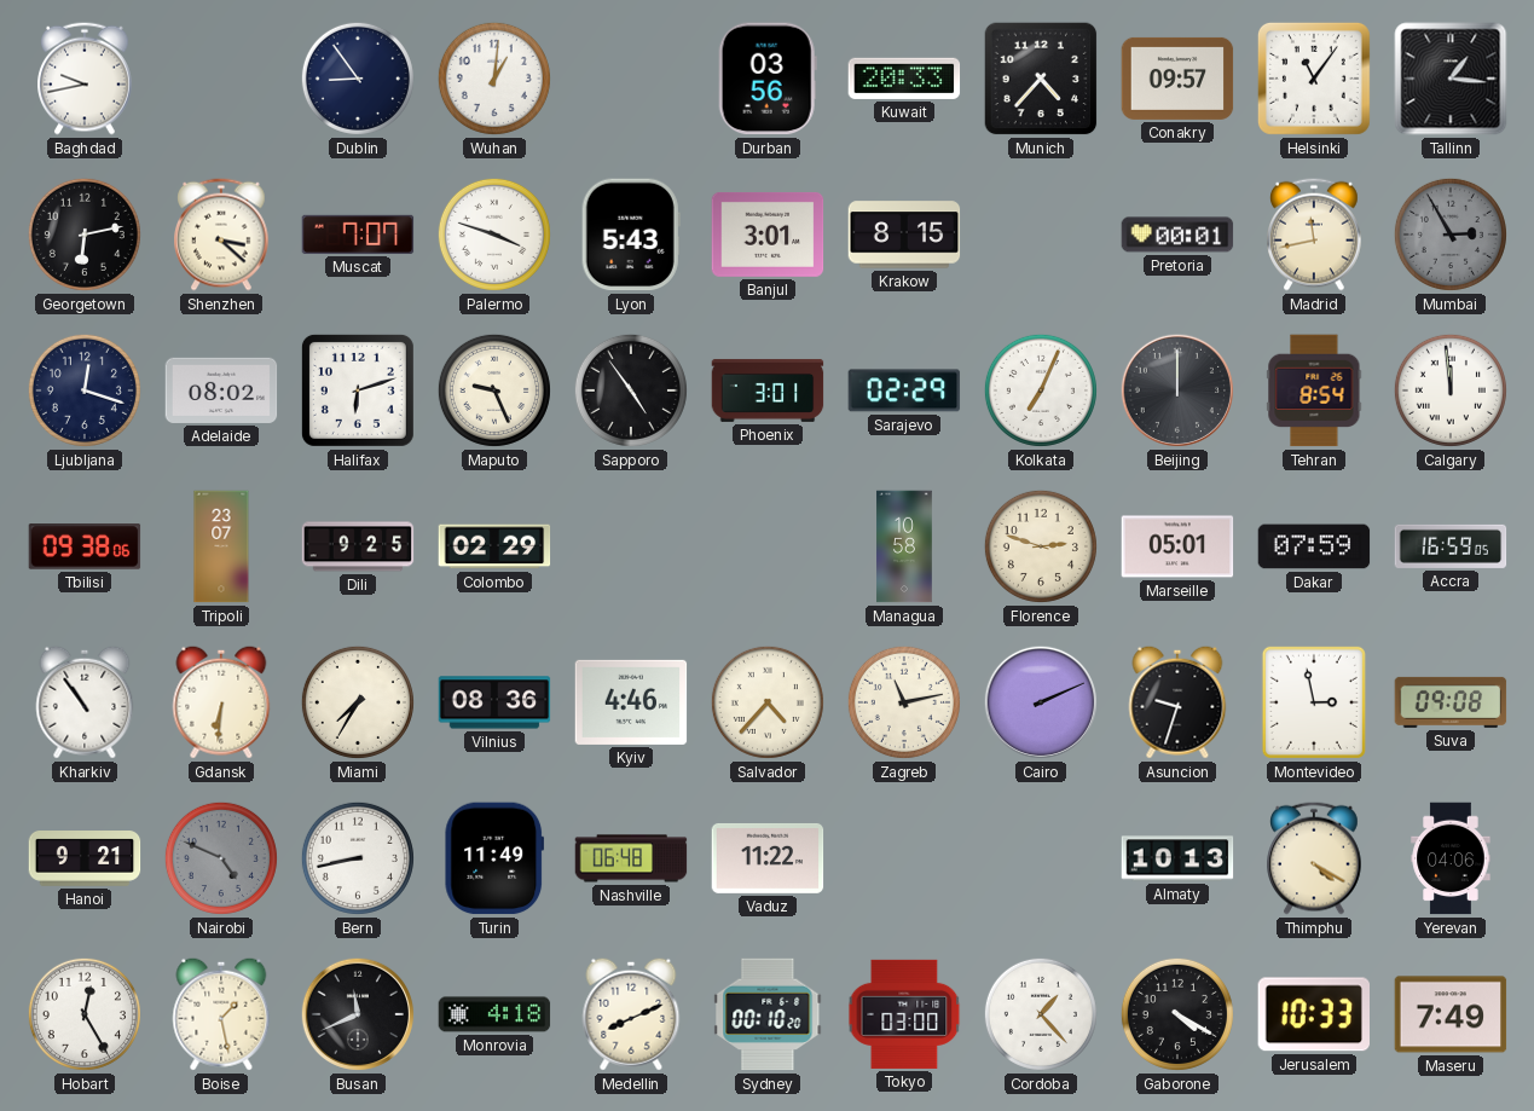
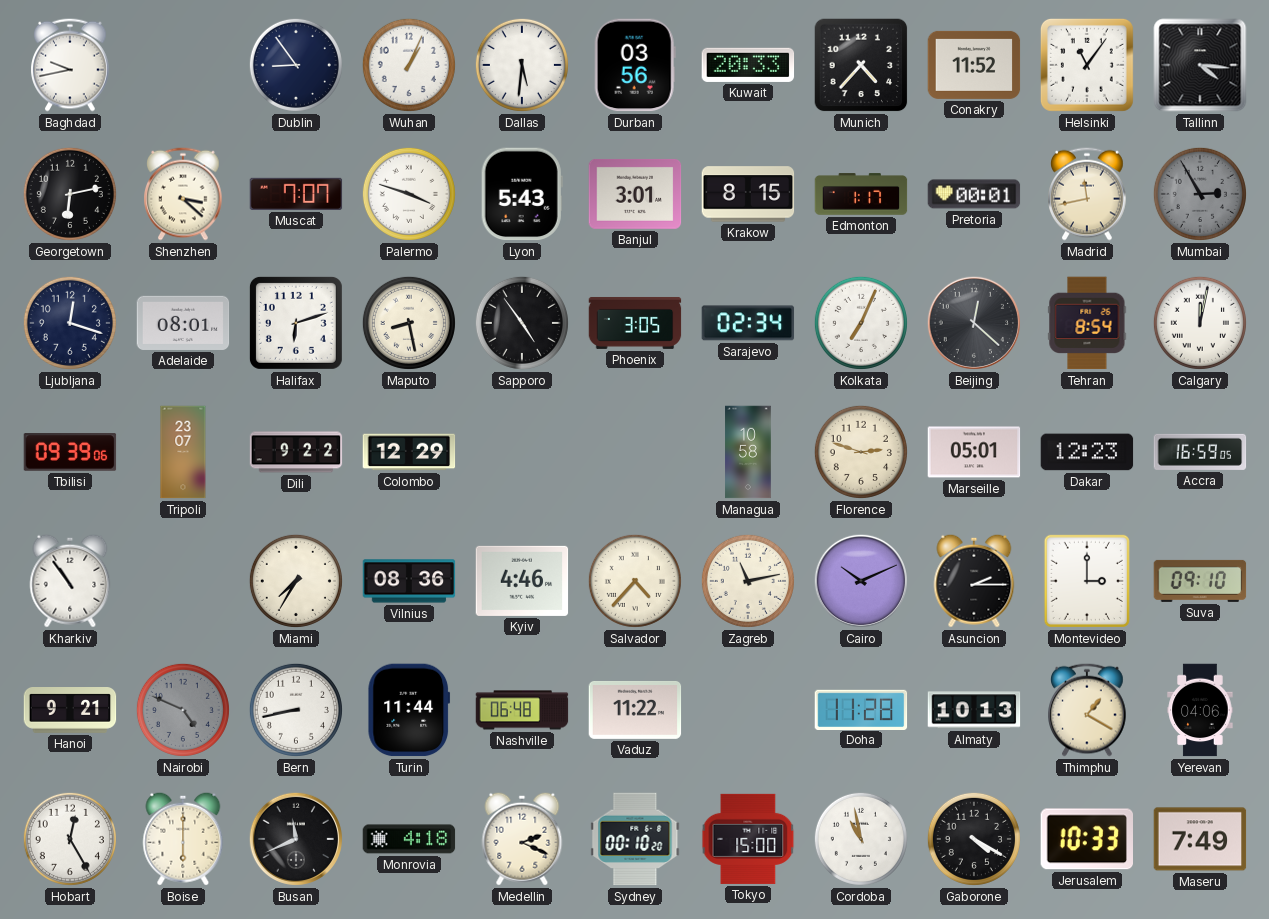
Wuhan: 1:01 -> 1:04
Dallas: none -> 5:31
Conakry: 09:57 -> 11:52
Tallinn: 1:16 -> 4:16
Edmonton: none -> 1:17
Adelaide: 08:02 -> 08:01
Maputo: 9:26 -> 8:28
Phoenix: 3:01 -> 3:05
Sarajevo: 02:29 -> 02:34
Beijing: 12:00 -> 12:22
Calgary: 11:59 -> 12:02
Tbilisi: 09:38 -> 09:39
Dili: 9:25 -> 9:22
Colombo: 02:29 -> 12:29
Dakar: 07:59 -> 12:23
Gdansk: 6:31 -> none
Cairo: 2:11 -> 10:11
Asuncion: 9:33 -> 2:15
Montevideo: 2:58 -> 3:00
Suva: 09:08 -> 09:10
Turin: 11:49 -> 11:44
Doha: none -> 11:28
Thimphu: 4:20 -> 1:20
Boise: 1:28 -> 6:00
Medellin: 8:11 -> 2:19
Tokyo: 03:00 -> 15:00
Cordoba: 1:23 -> 10:58
